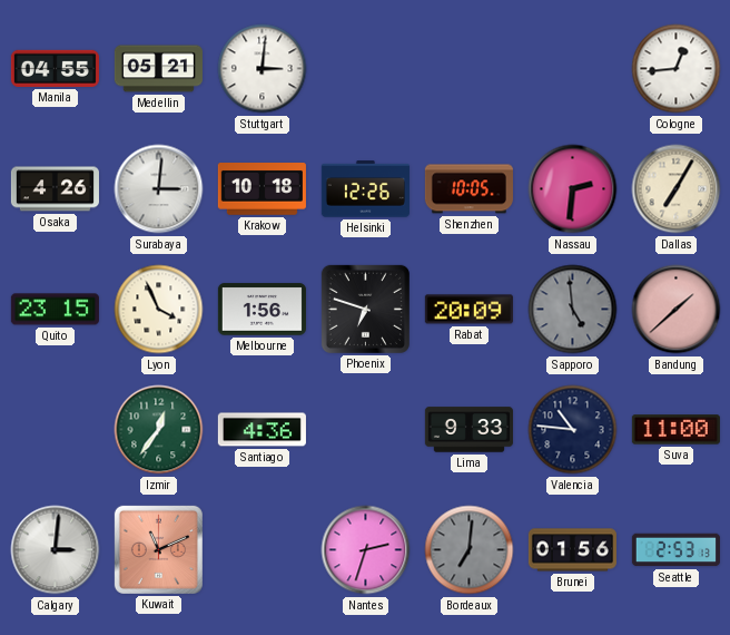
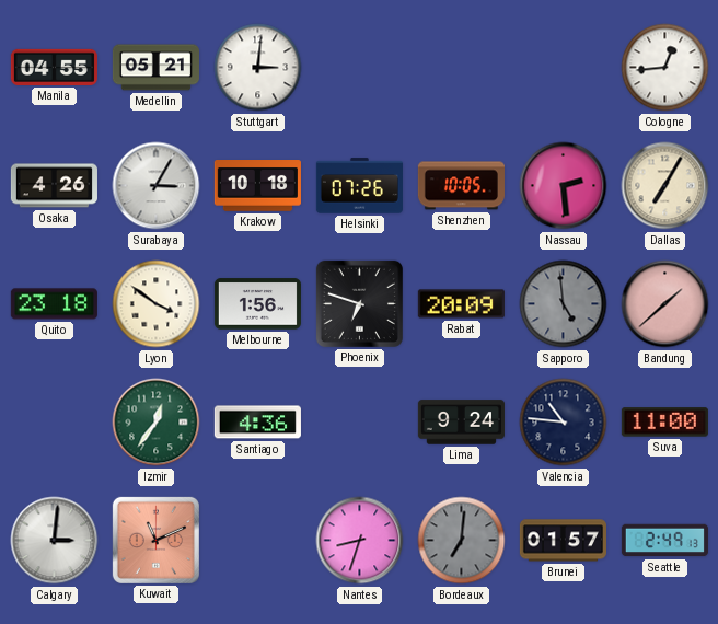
Surabaya: 3:01 -> 3:05
Helsinki: 12:26 -> 07:26
Nassau: 2:31 -> 2:29
Quito: 23:15 -> 23:18
Lyon: 3:56 -> 3:51
Lima: 9:33 -> 9:24
Nantes: 2:33 -> 8:33
Brunei: 01:56 -> 01:57
Seattle: 2:53 -> 2:49
